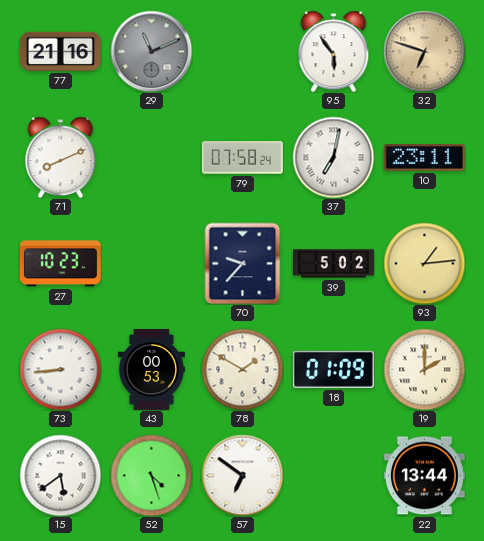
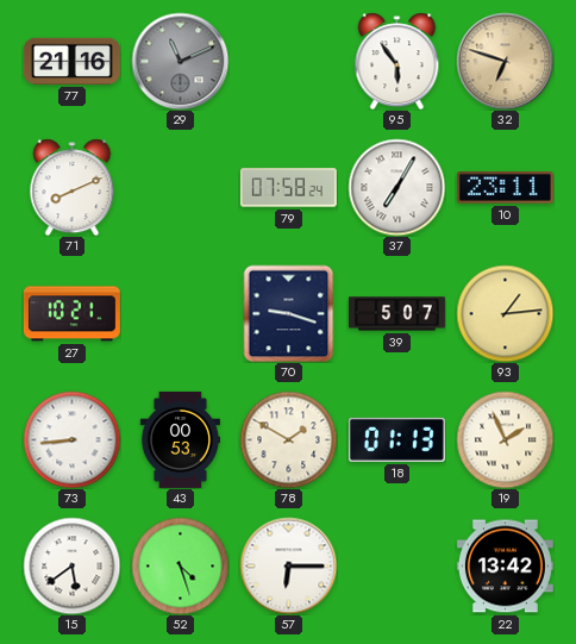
37: 7:02 -> 7:05
27: 10:23 -> 10:21
70: 9:37 -> 9:18
39: 5:02 -> 5:07
18: 01:09 -> 01:13
19: 2:00 -> 1:56
57: 6:51 -> 6:15
22: 13:44 -> 13:42
